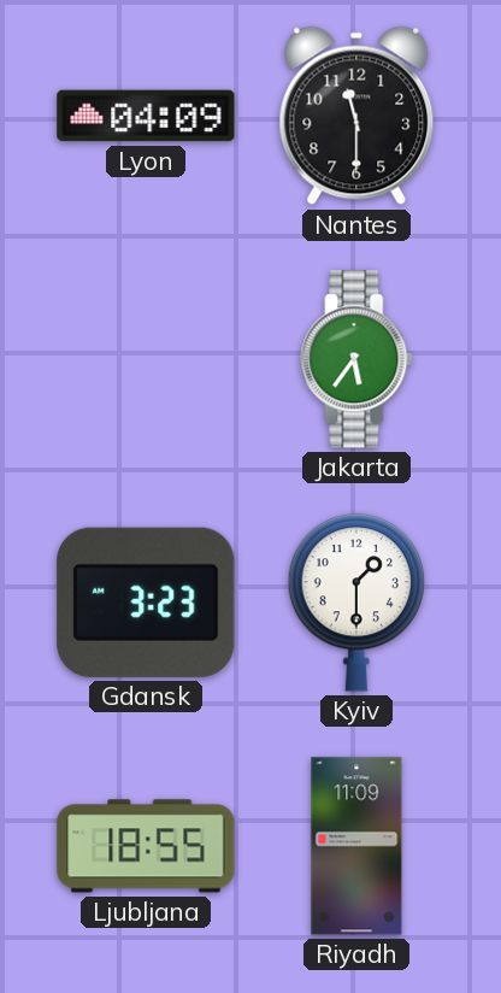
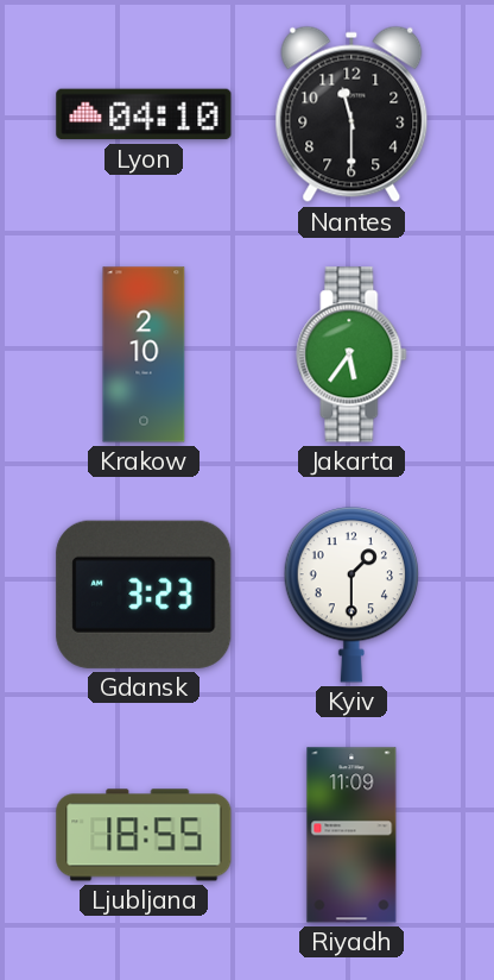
Lyon: 04:09 -> 04:10
Krakow: none -> 2:10
